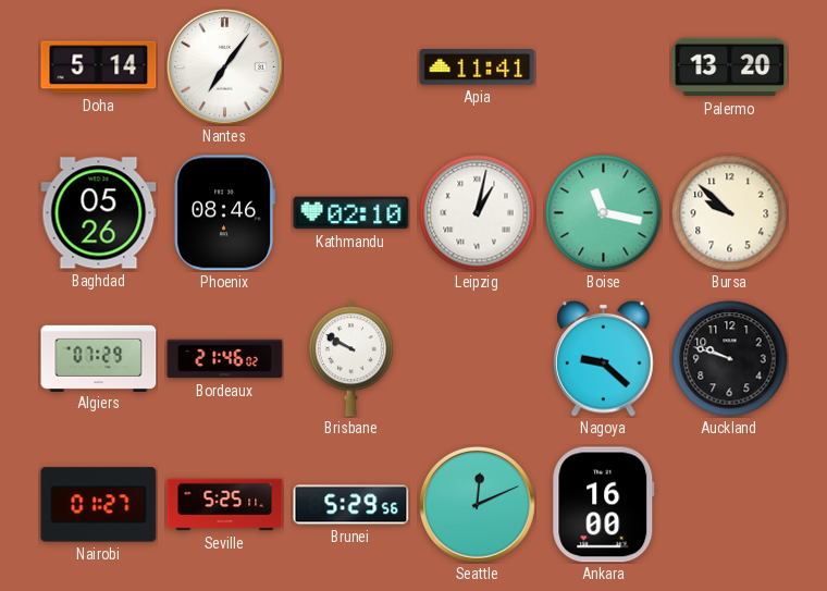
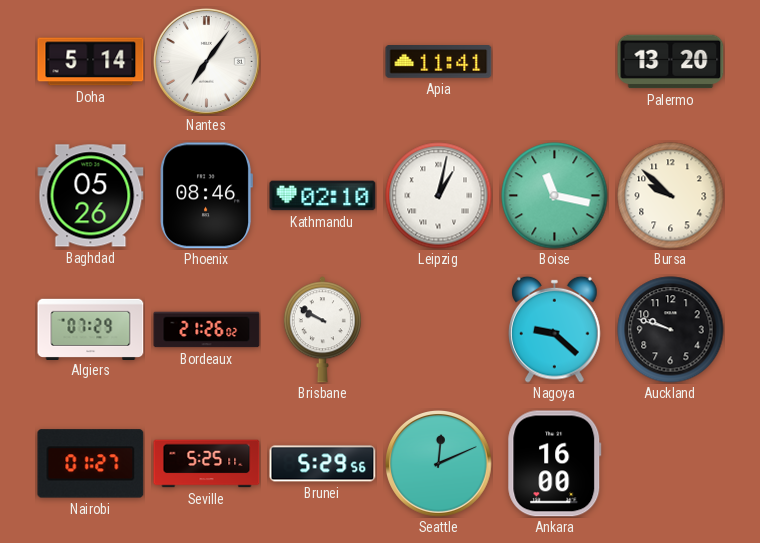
Bordeaux: 21:46 -> 21:26
